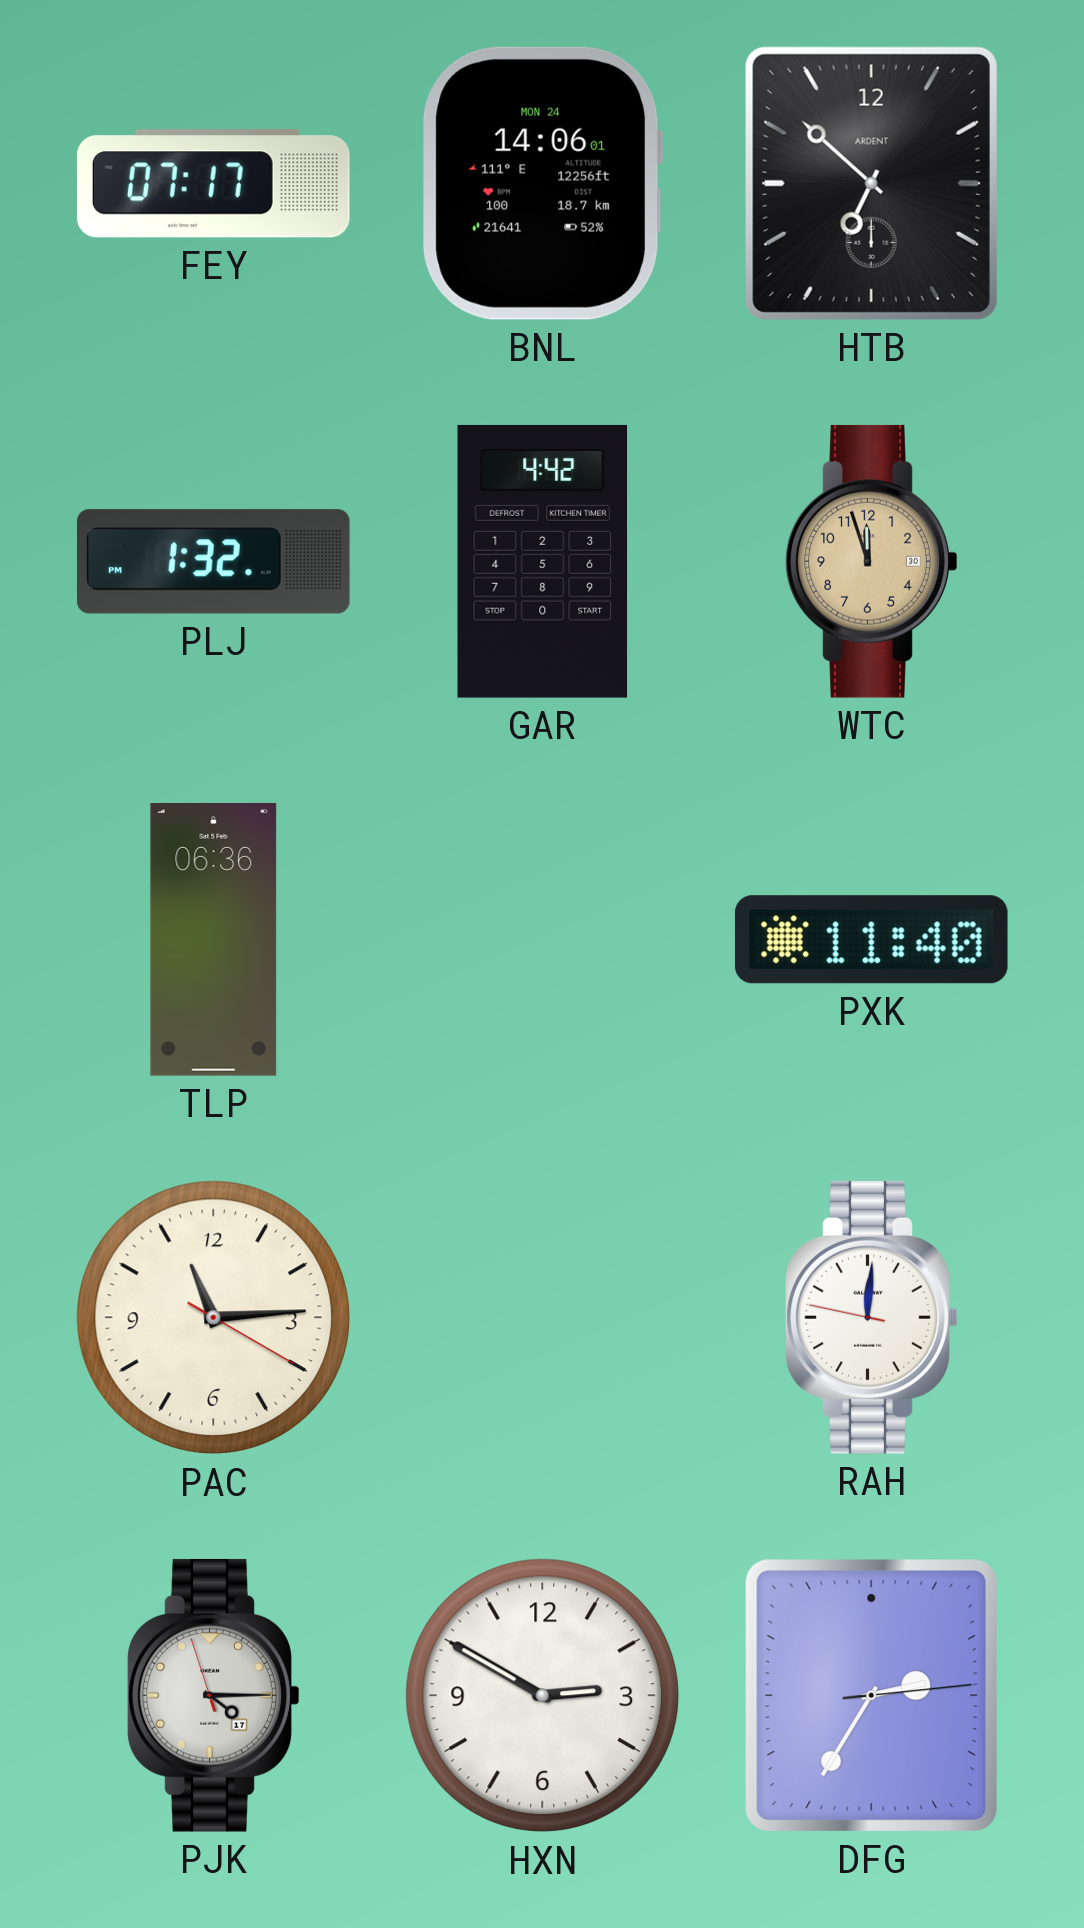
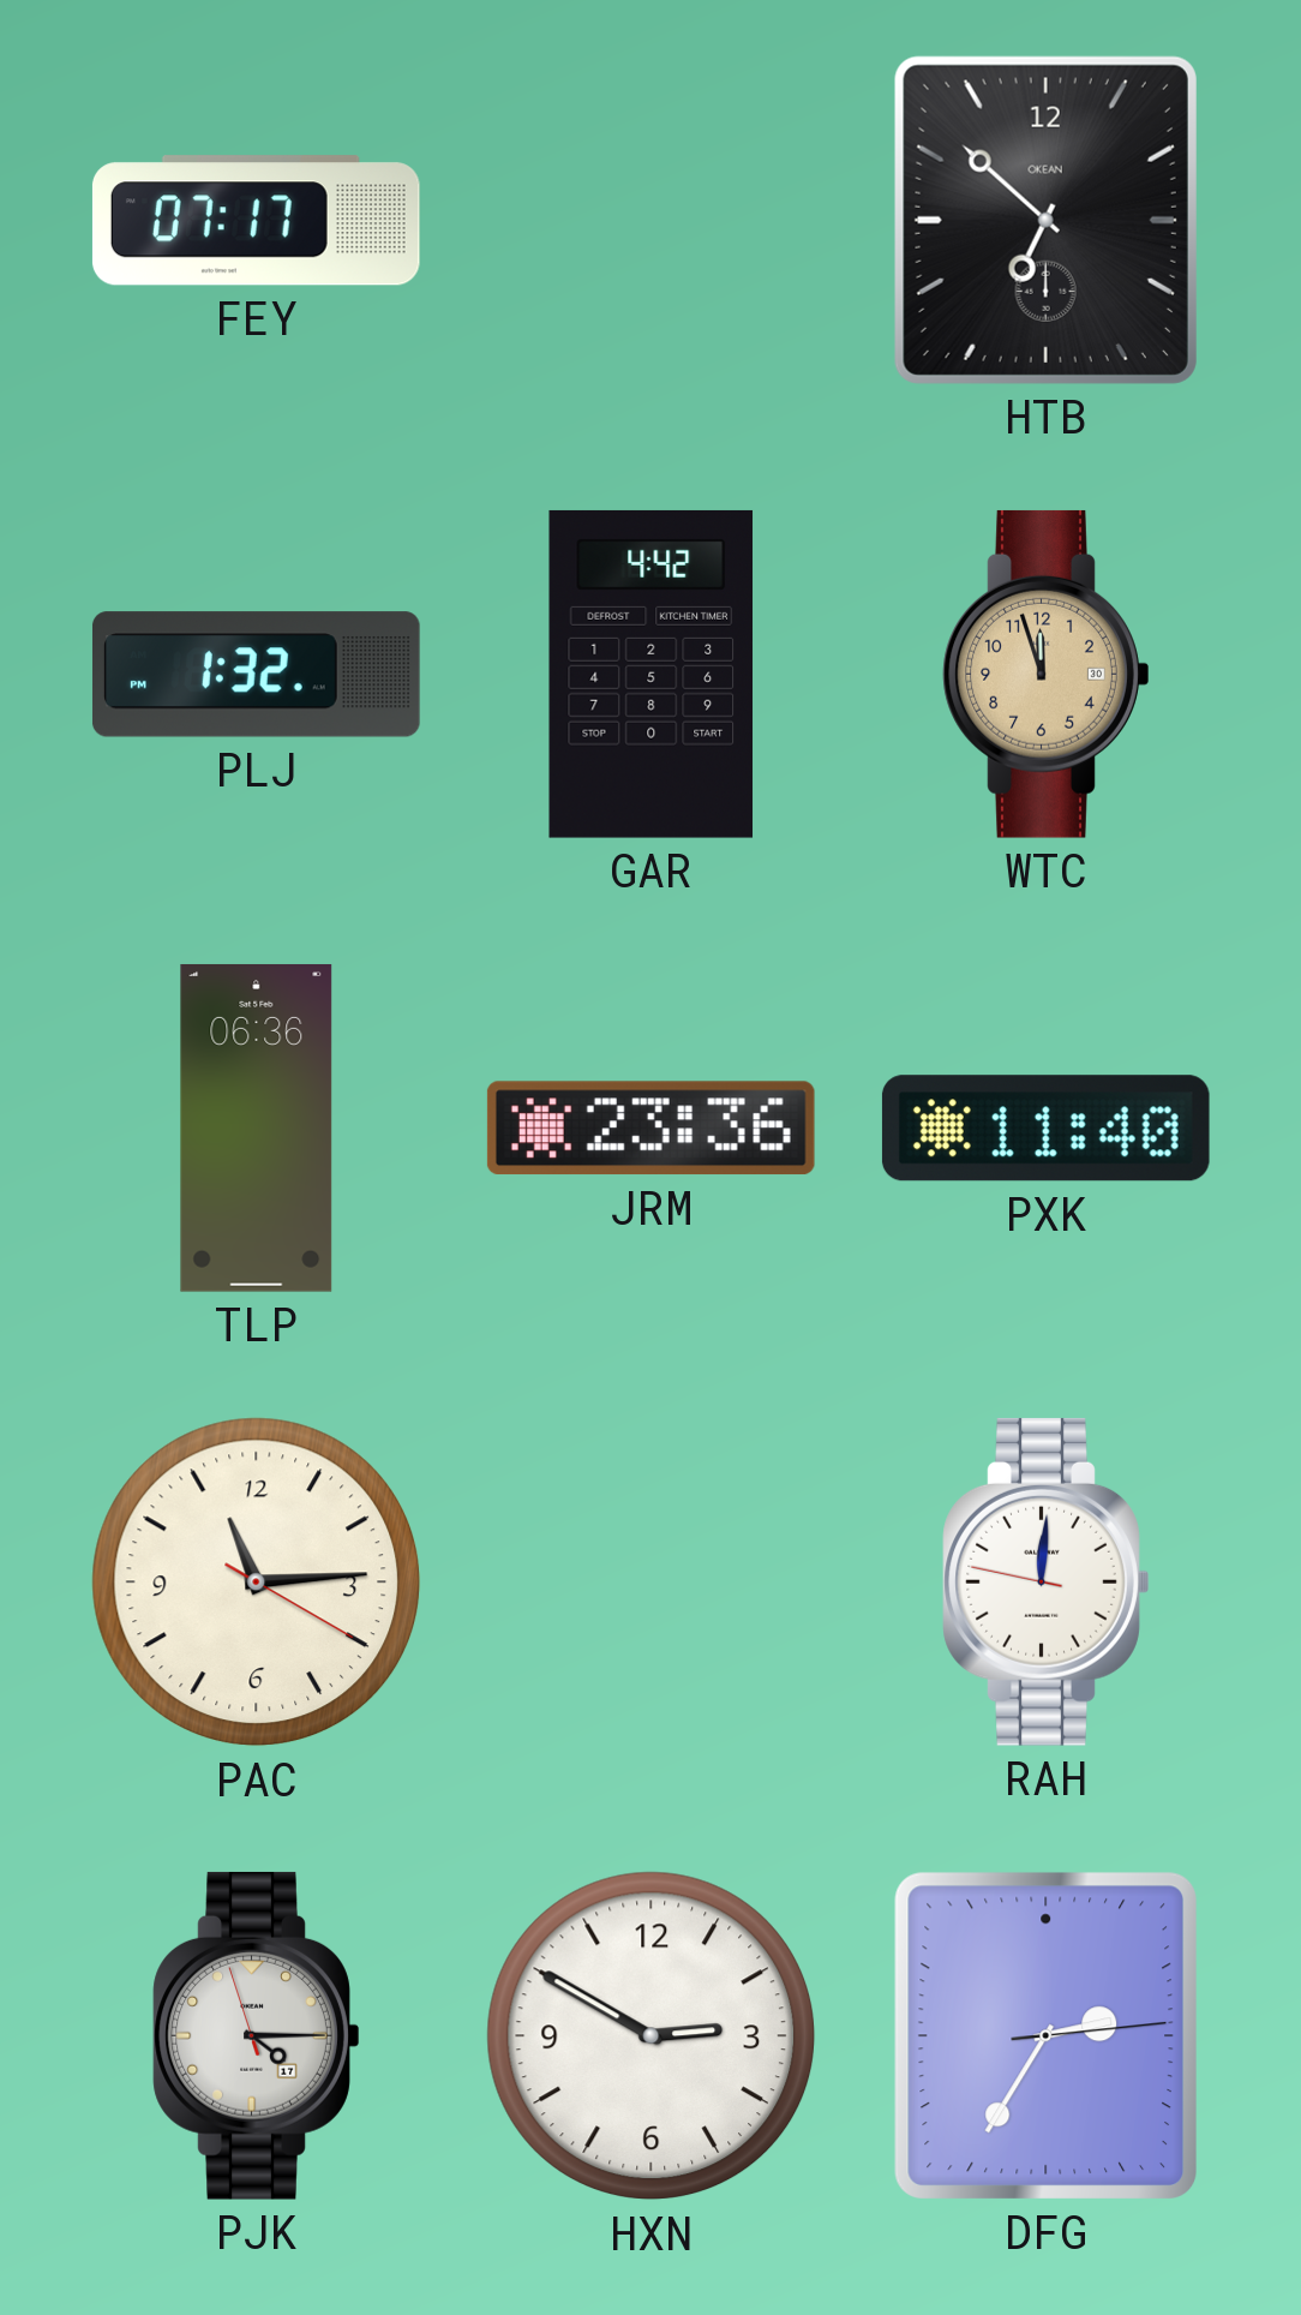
BNL: 14:06 -> none
HTB brand: ARDENT -> OKEAN
JRM: none -> 23:36
